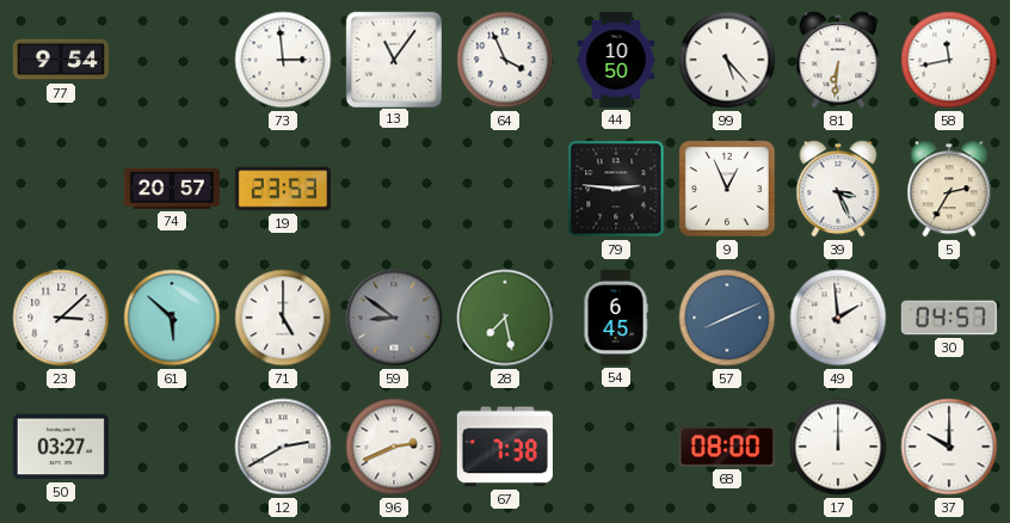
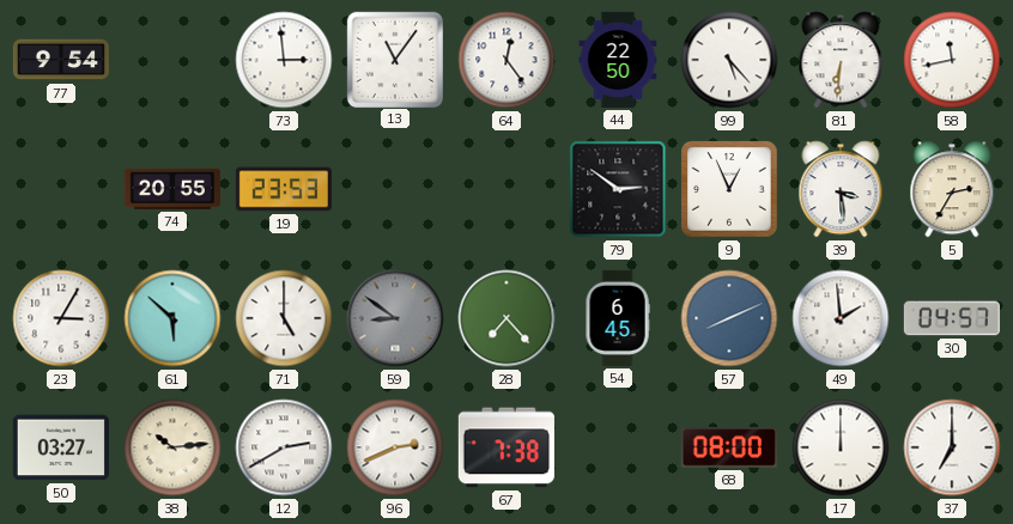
64: 3:56 -> 12:24
44: 10:50 -> 22:50
74: 20:57 -> 20:55
79: 2:46 -> 2:51
39: 3:26 -> 3:29
23: 3:08 -> 3:05
28: 7:28 -> 7:23
38: none -> 10:14
37: 10:00 -> 7:00
